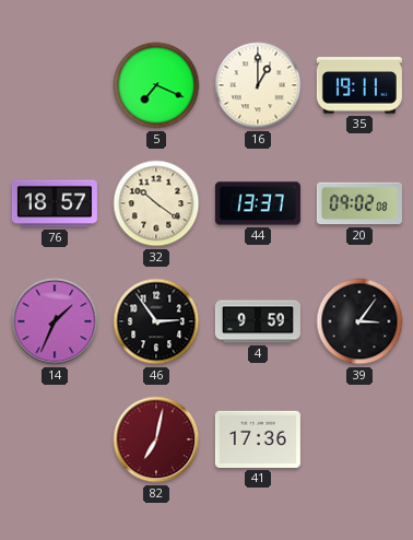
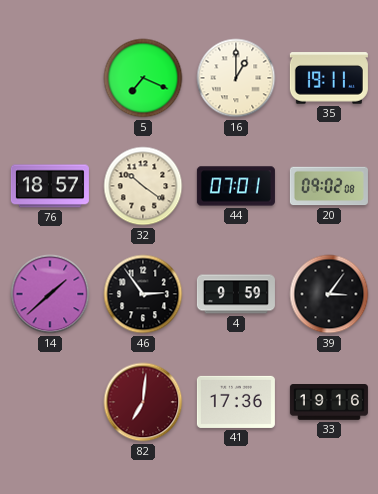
44: 13:37 -> 07:01
14: 1:34 -> 1:38
82: 7:02 -> 7:01
33: none -> 19:16
